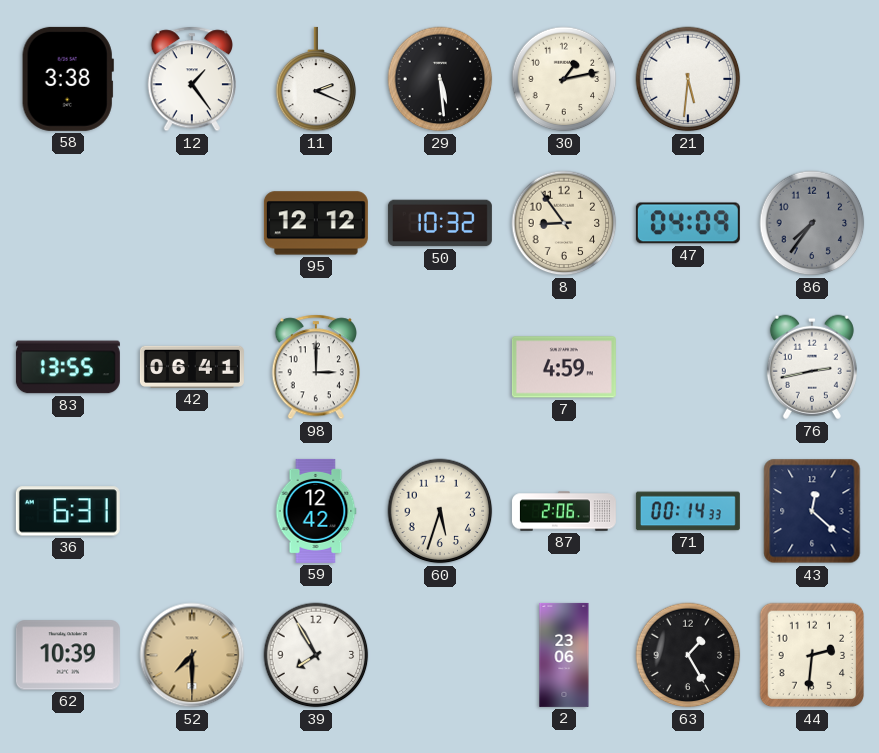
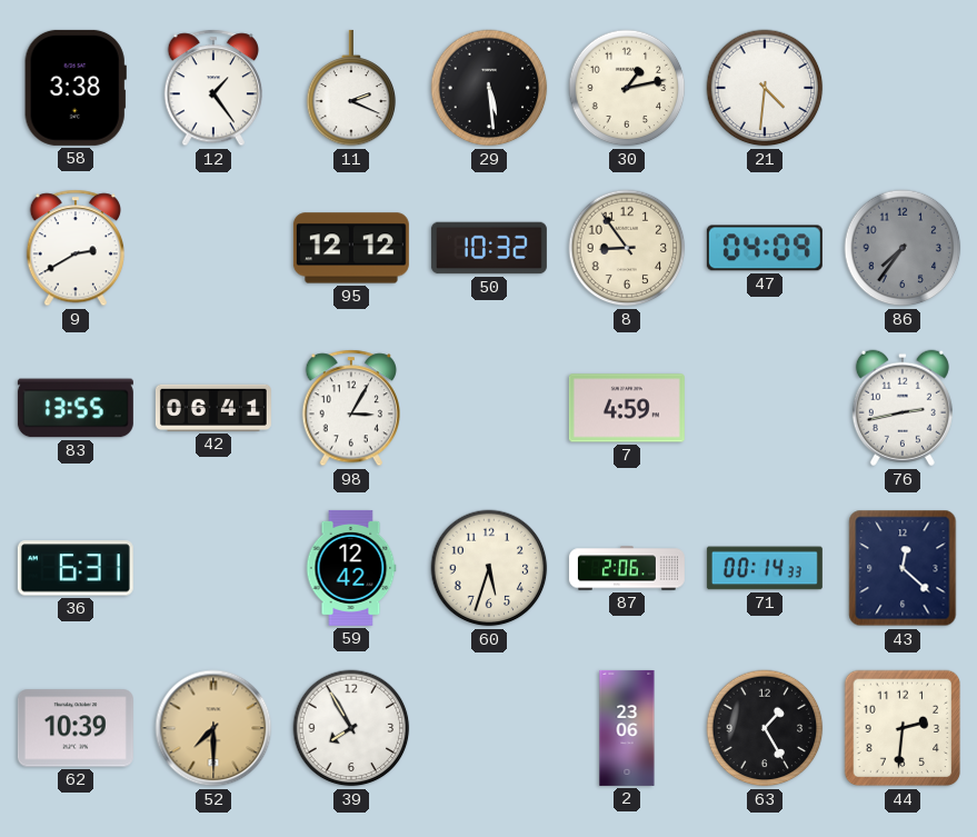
21: 5:31 -> 4:31
9: none -> 2:40
98: 3:00 -> 3:05
